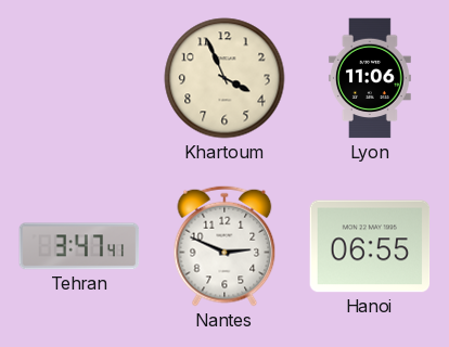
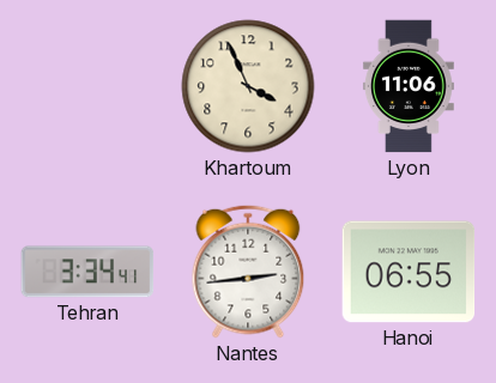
Tehran: 3:47 -> 3:34
Nantes: 2:49 -> 2:44
